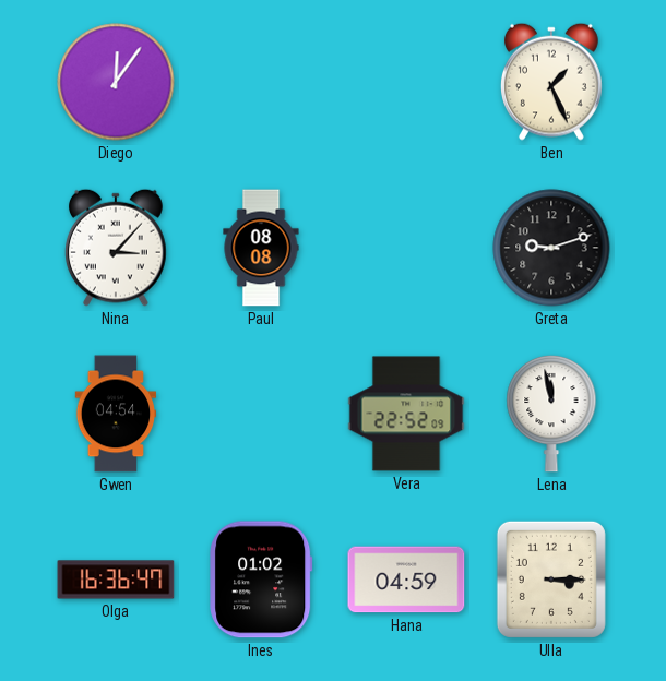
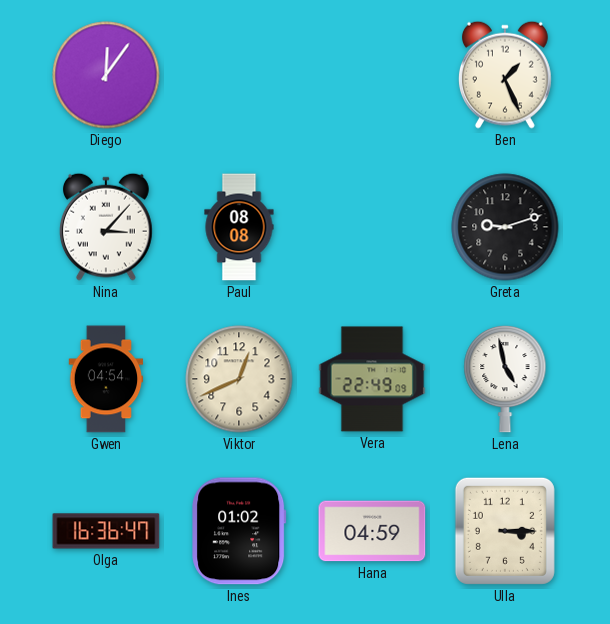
Viktor: none -> 12:41
Vera: 22:52 -> 22:49
Lena: 11:58 -> 4:58
